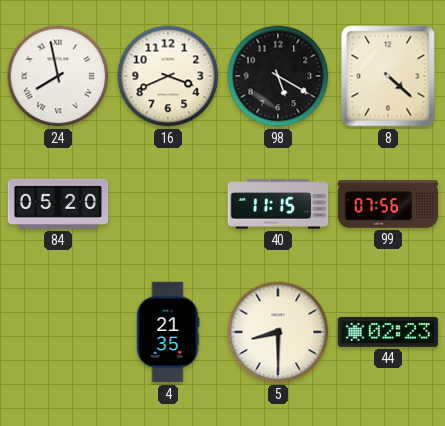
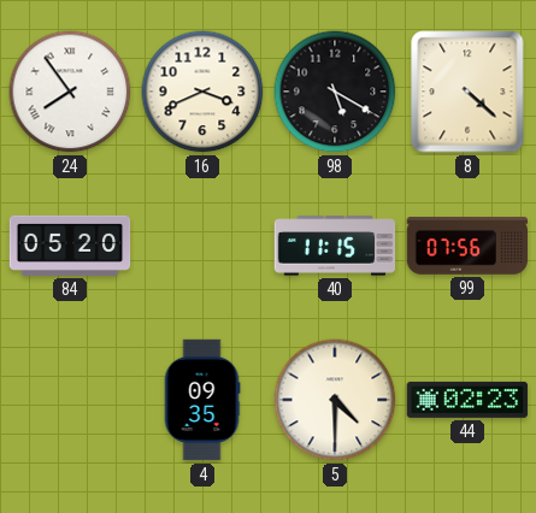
24: 7:58 -> 7:54
4: 21:35 -> 09:35
5: 8:30 -> 4:30
